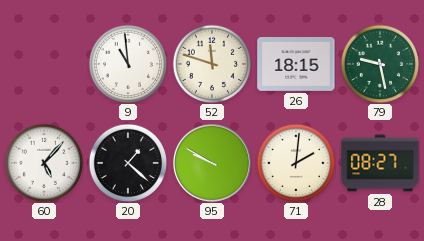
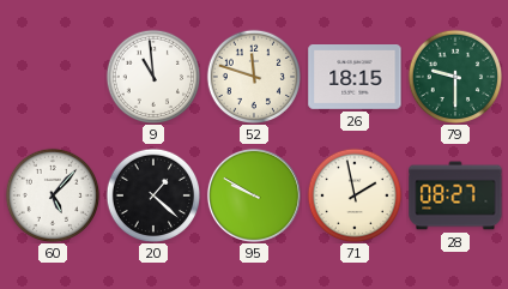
79: 9:28 -> 9:30
71: 2:01 -> 1:58
